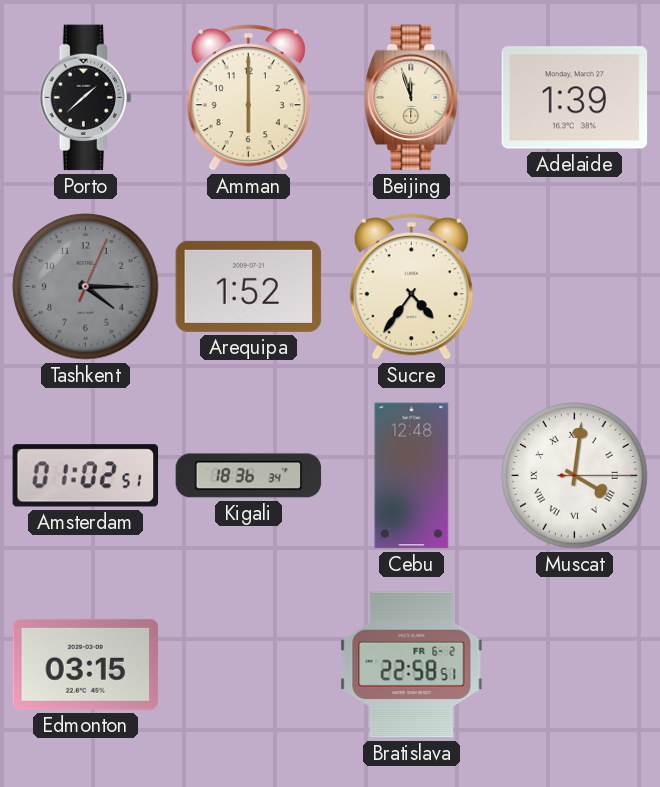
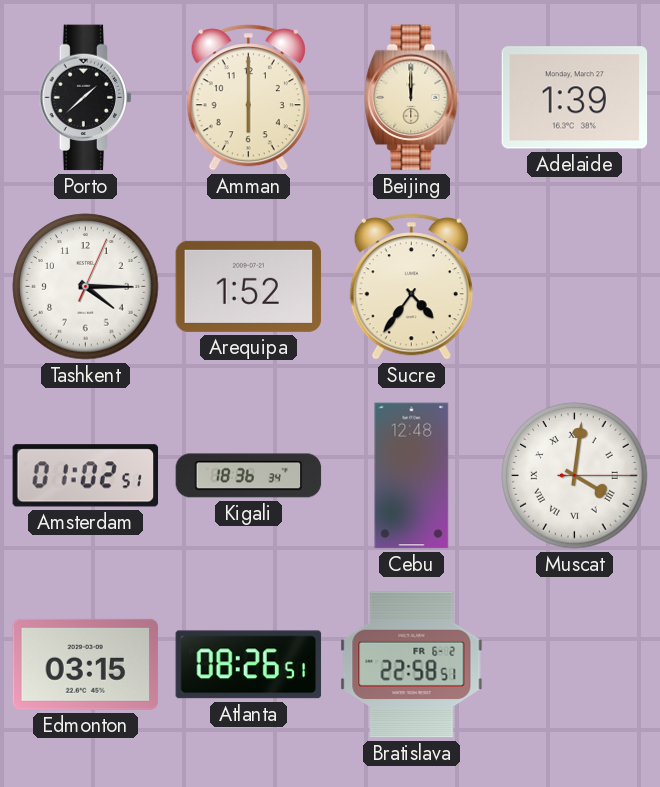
Beijing: 11:57 -> 12:00
Tashkent dial: grey -> white
Atlanta: none -> 08:26
